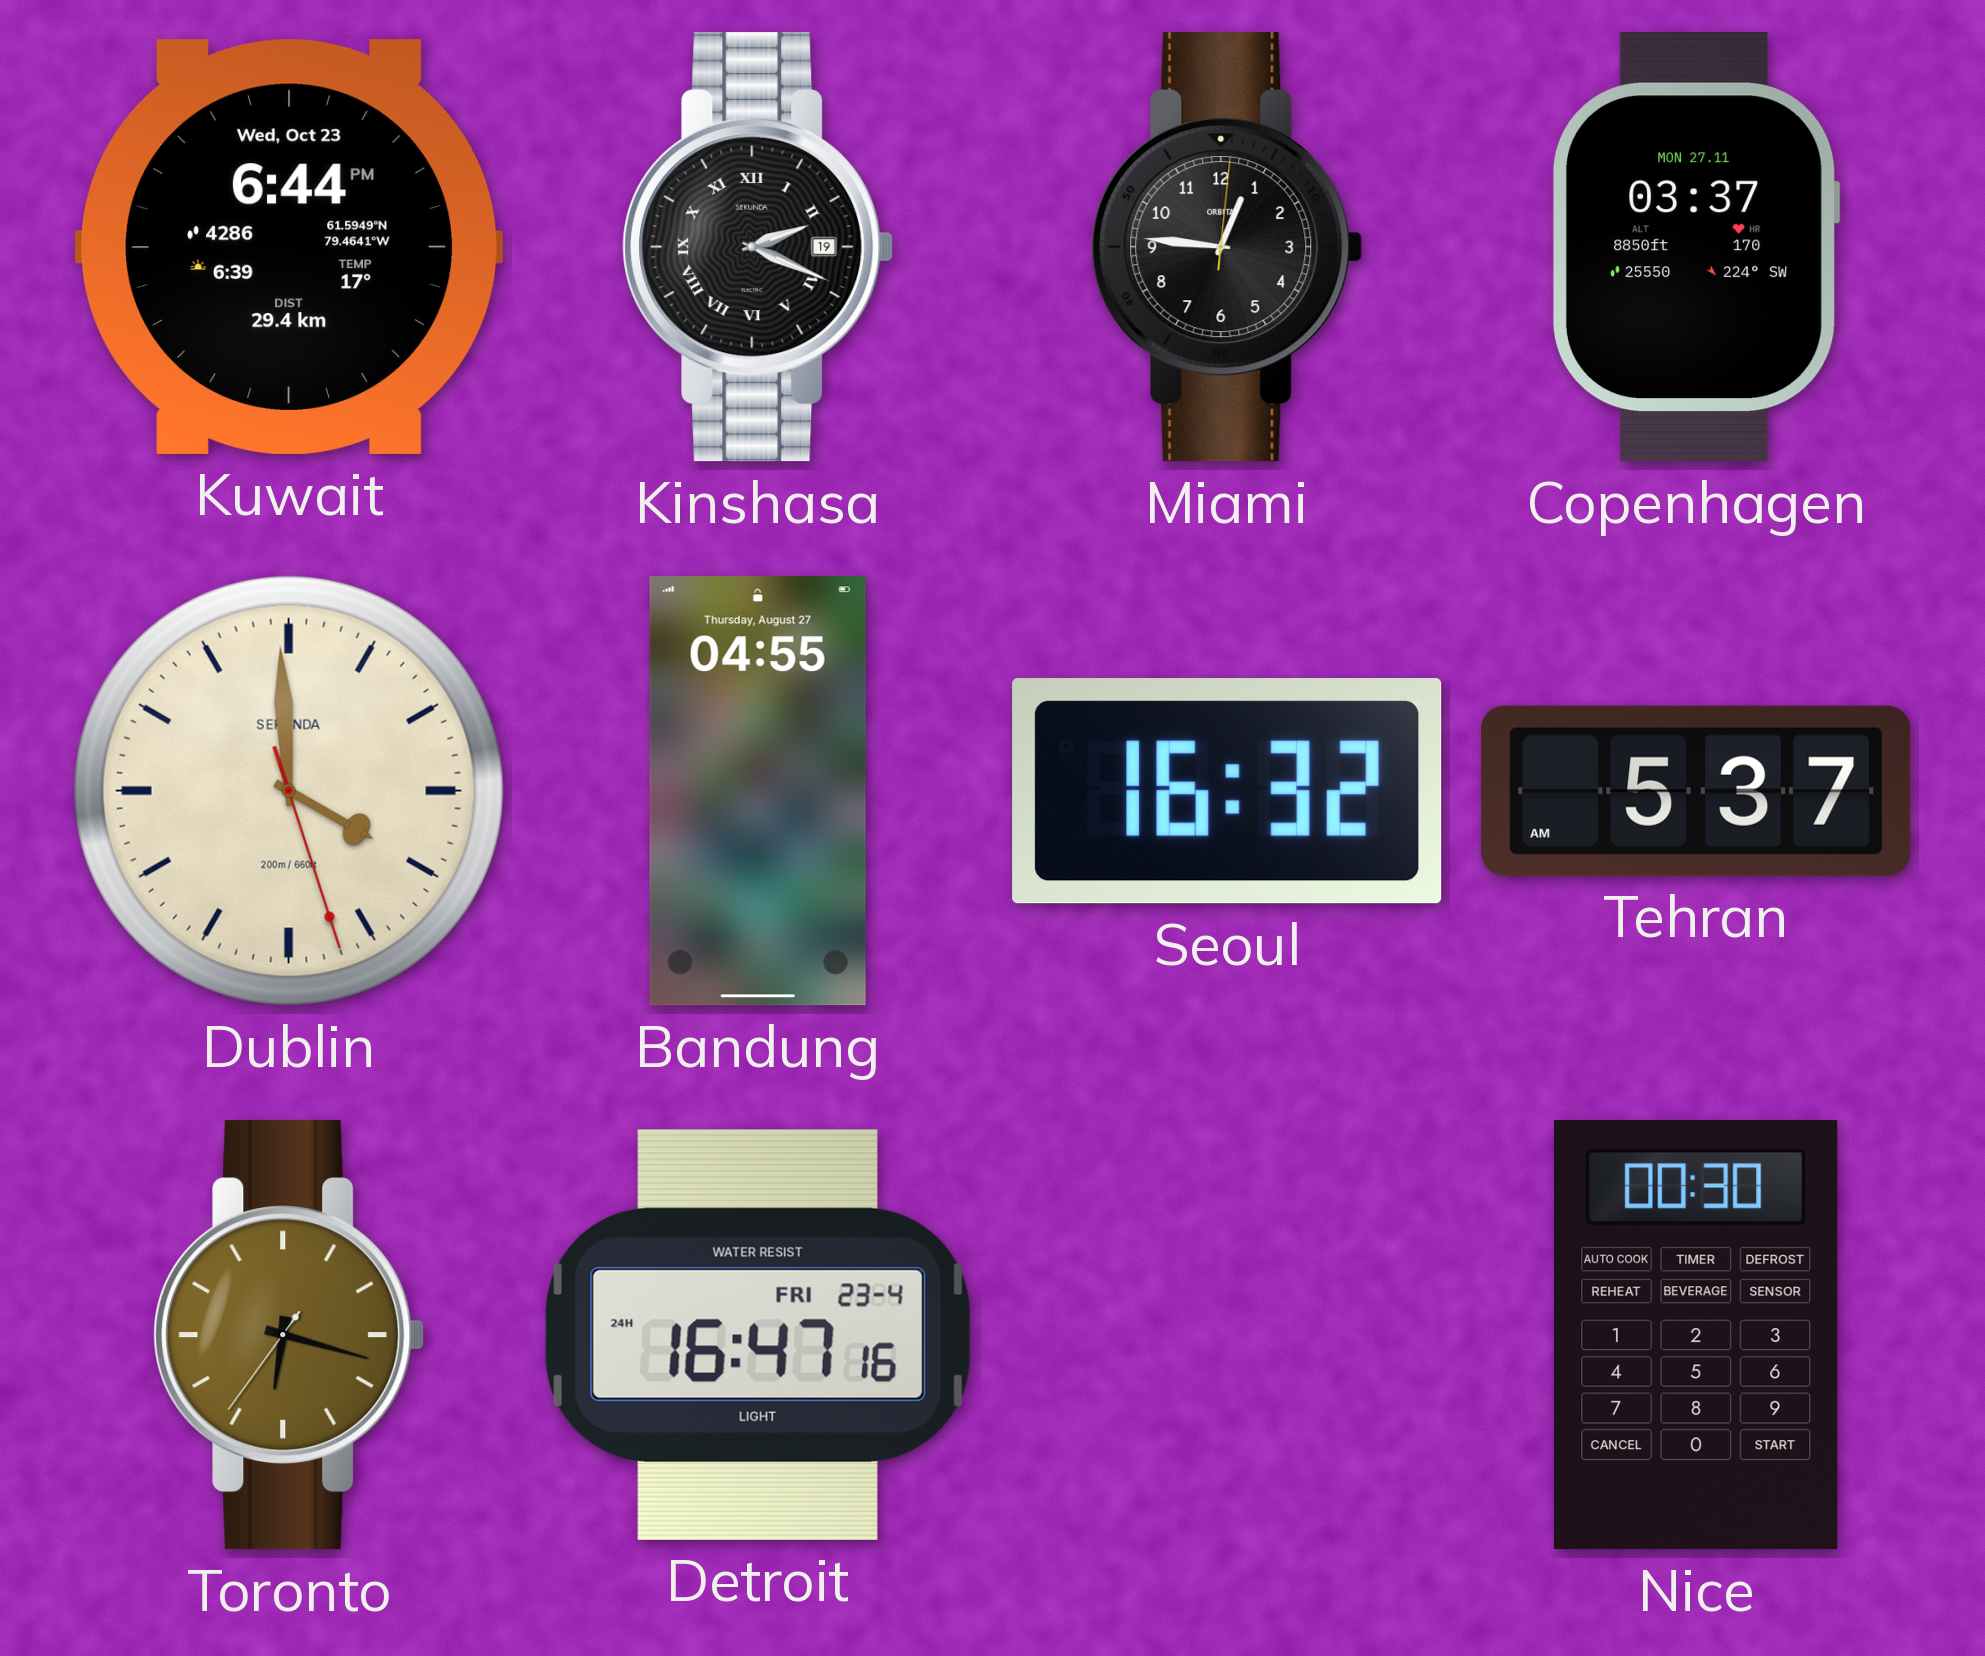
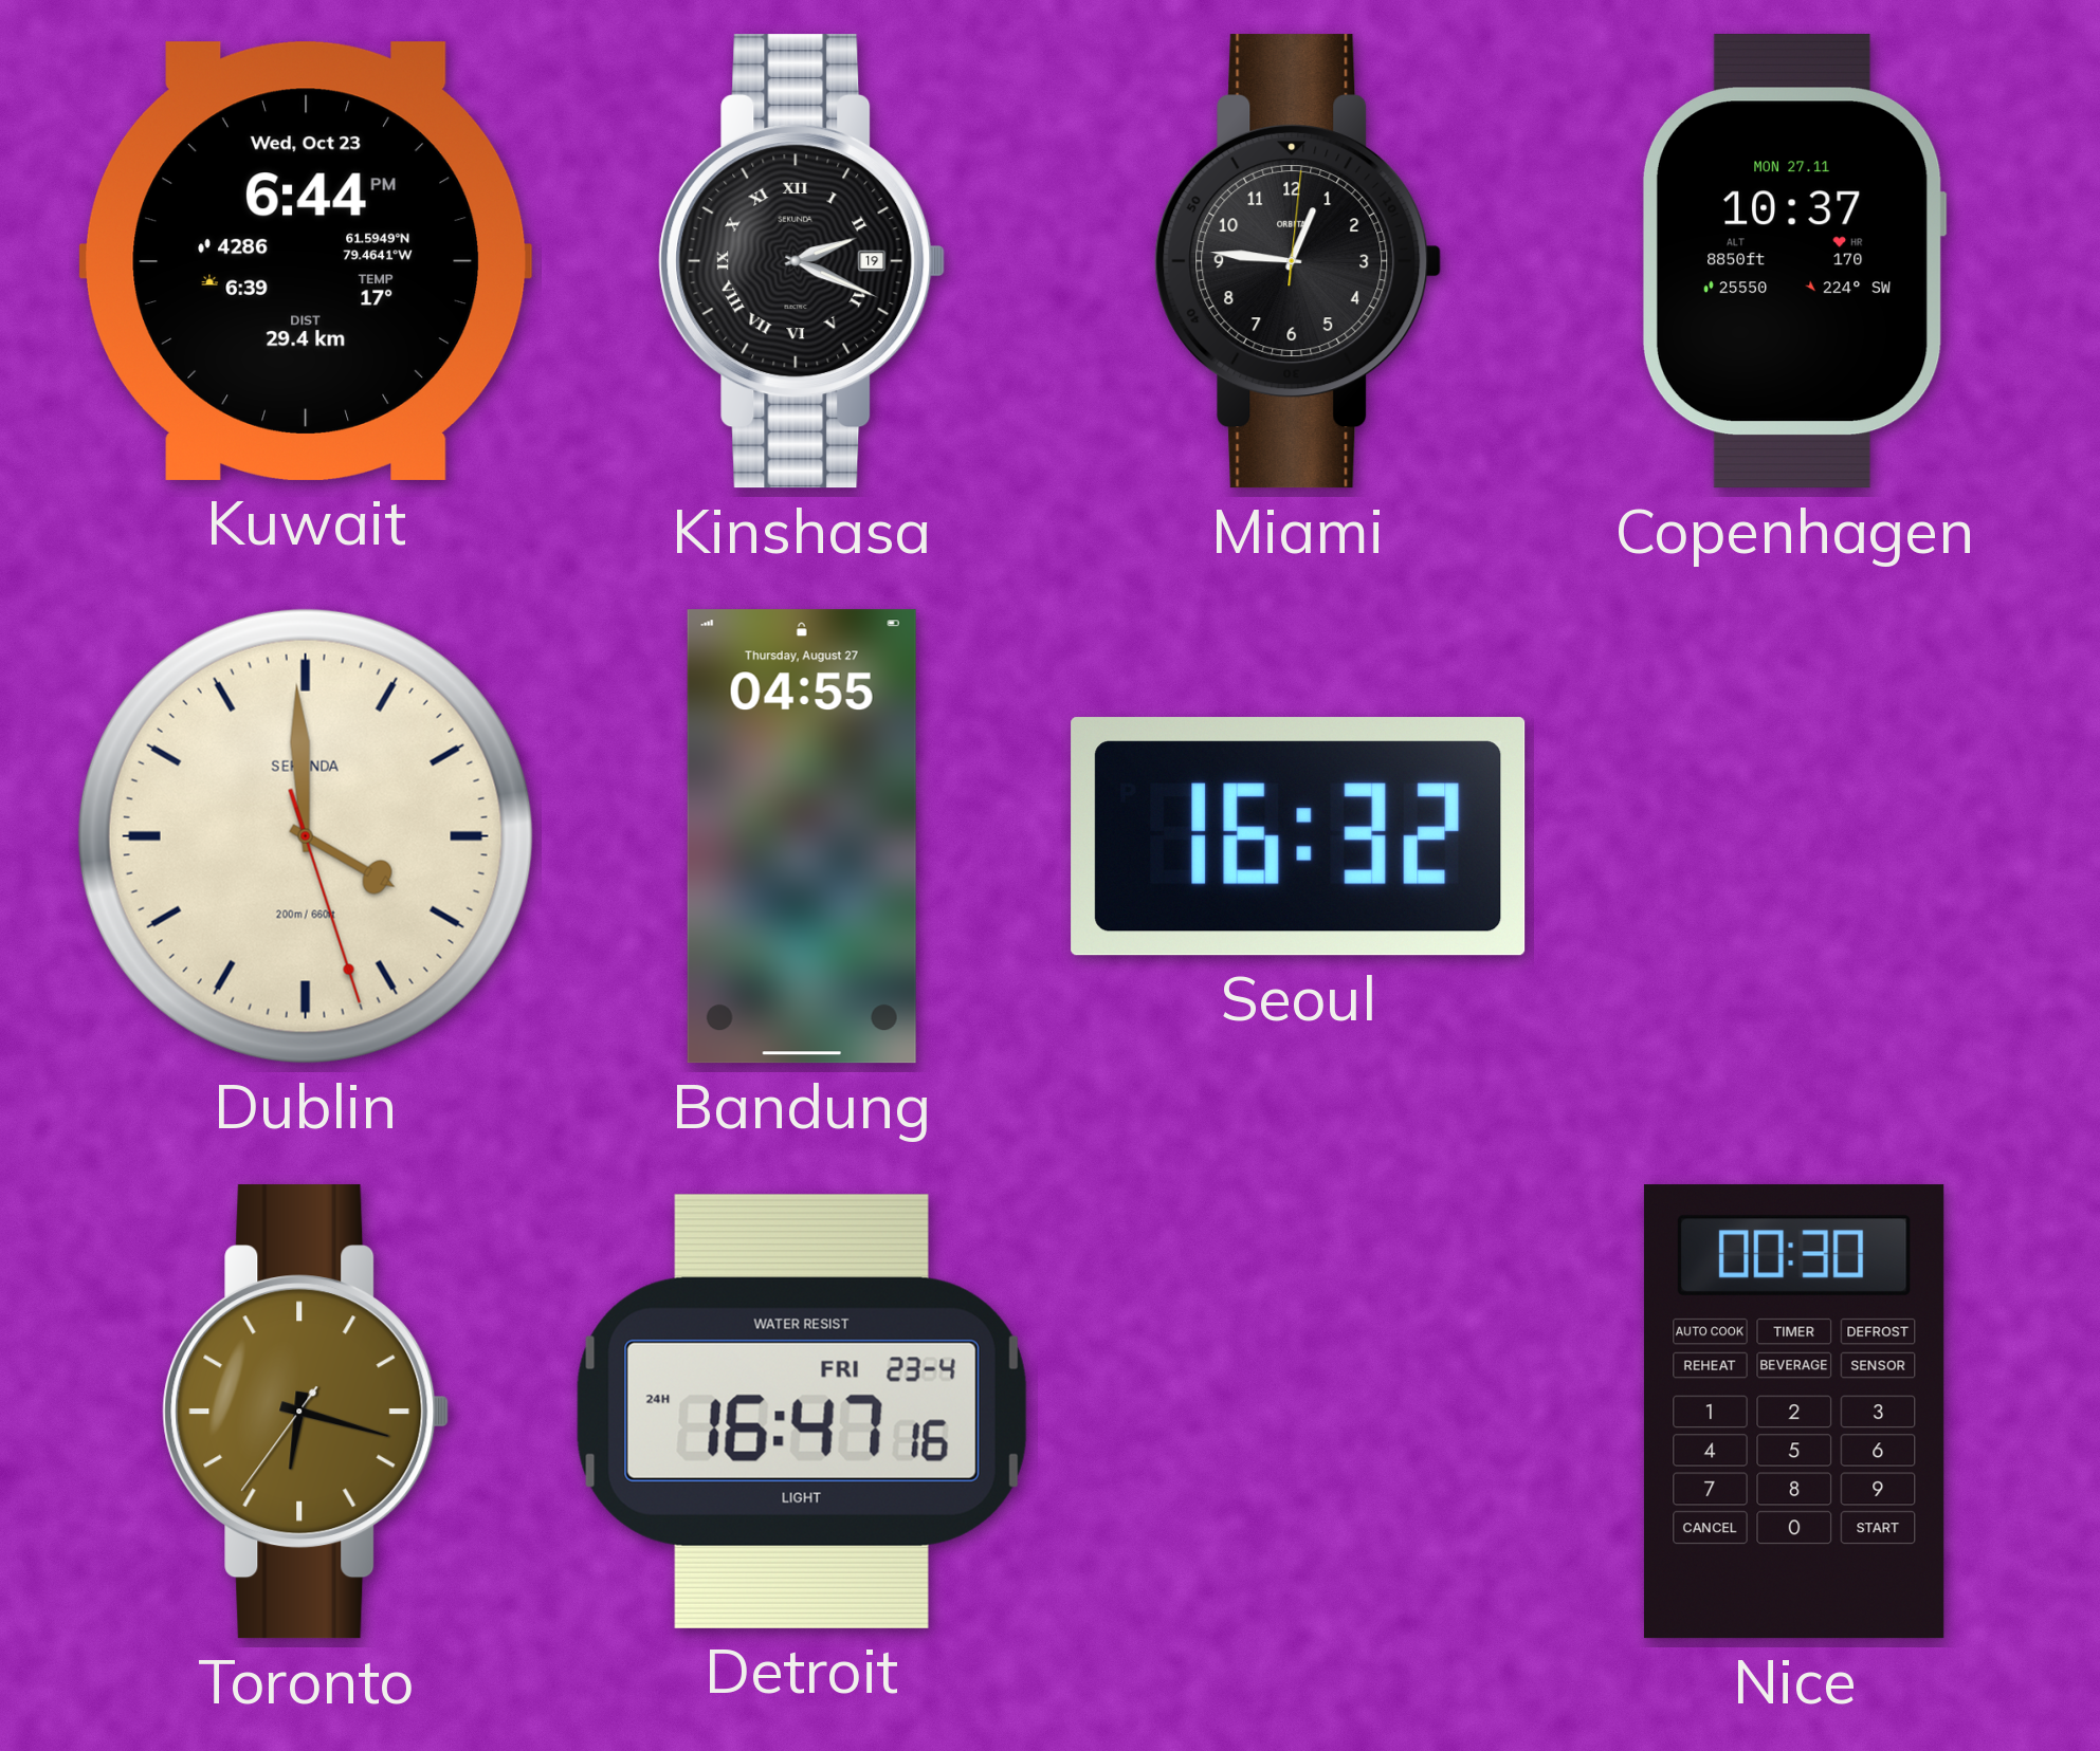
Copenhagen: 03:37 -> 10:37
Tehran: 5:37 -> none
